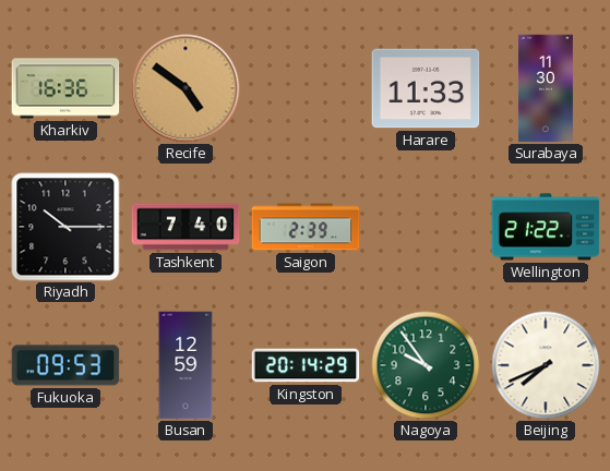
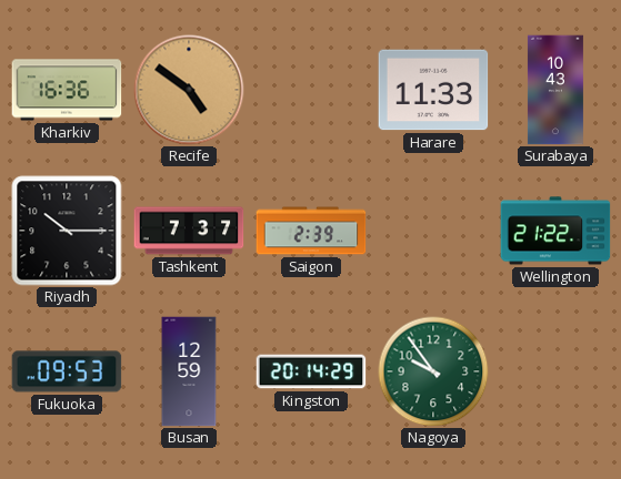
Surabaya: 11:30 -> 10:43
Tashkent: 7:40 -> 7:37
Beijing: 7:41 -> none
